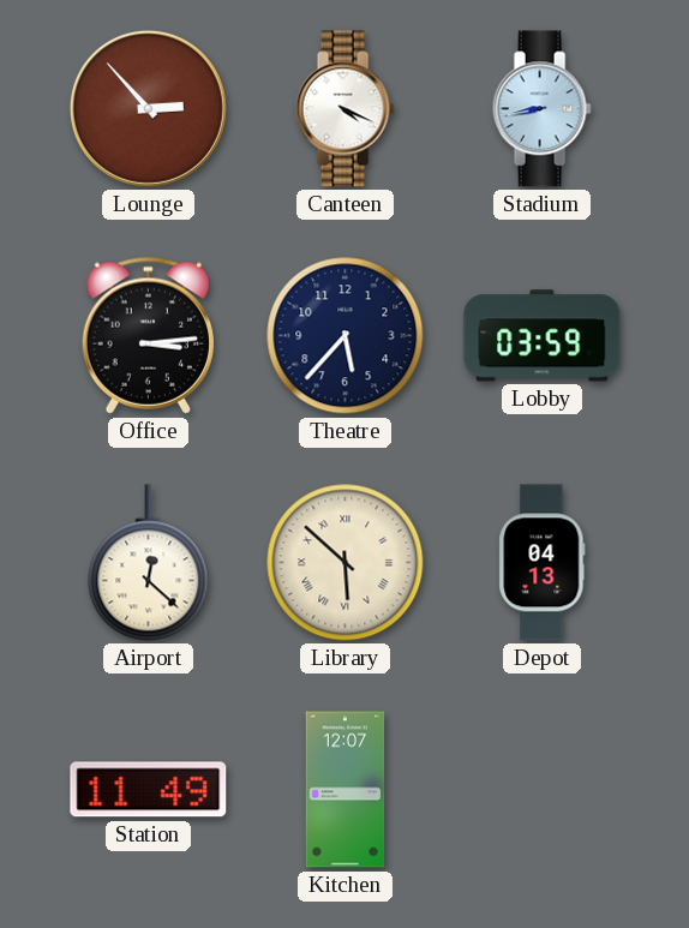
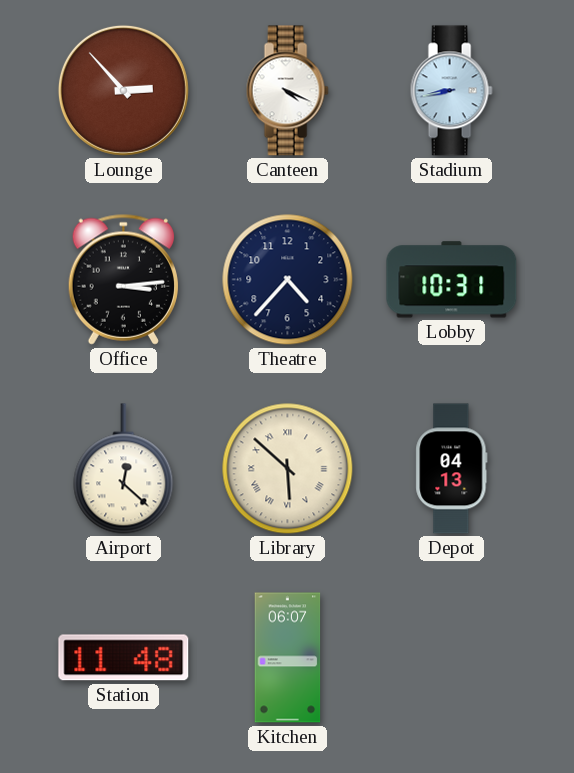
Theatre: 5:37 -> 4:37
Lobby: 03:59 -> 10:31
Station: 11:49 -> 11:48
Kitchen: 12:07 -> 06:07
